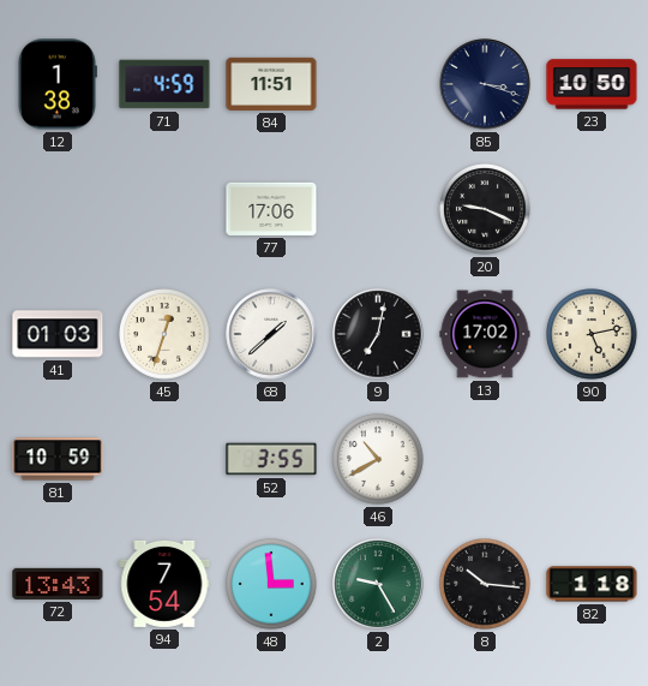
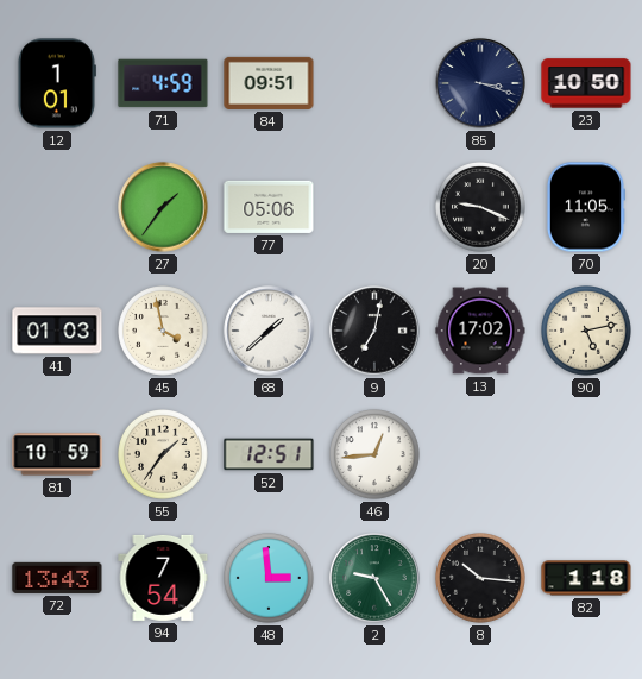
12: 1:38 -> 1:01
84: 11:51 -> 09:51
27: none -> 1:36
77: 17:06 -> 05:06
70: none -> 11:05
45: 12:33 -> 3:58
55: none -> 1:36
52: 3:55 -> 12:51
46: 10:40 -> 12:44
